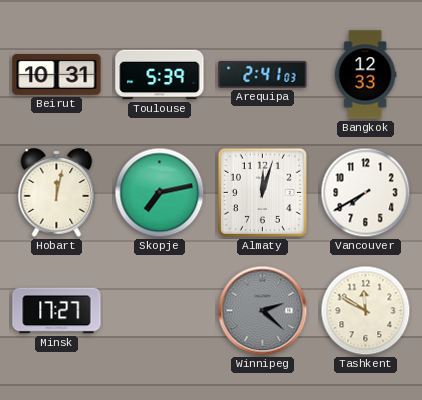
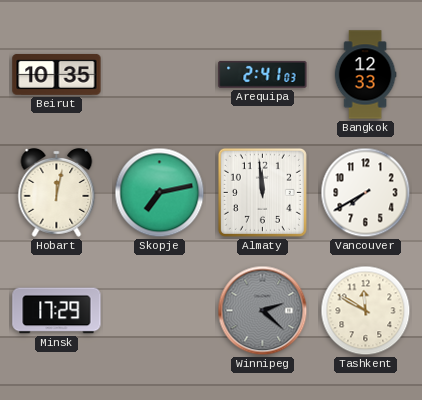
Beirut: 10:31 -> 10:35
Toulouse: 5:39 -> none
Almaty: 12:03 -> 11:59
Minsk: 17:27 -> 17:29
